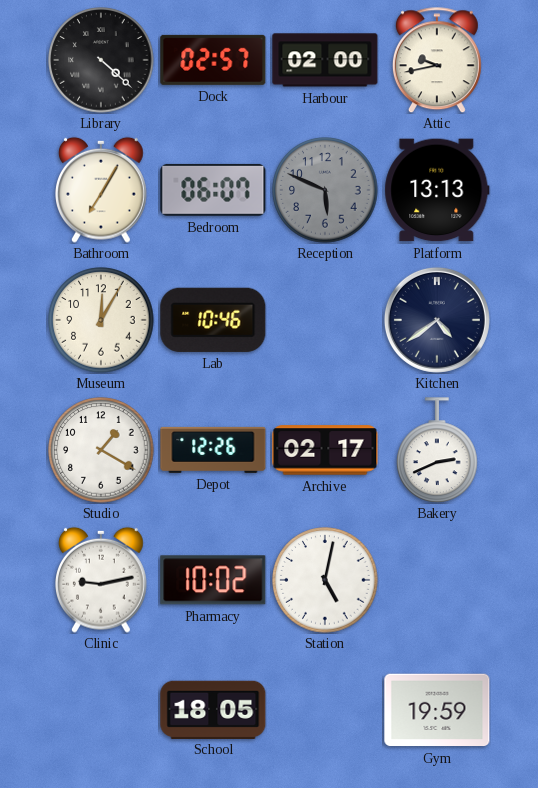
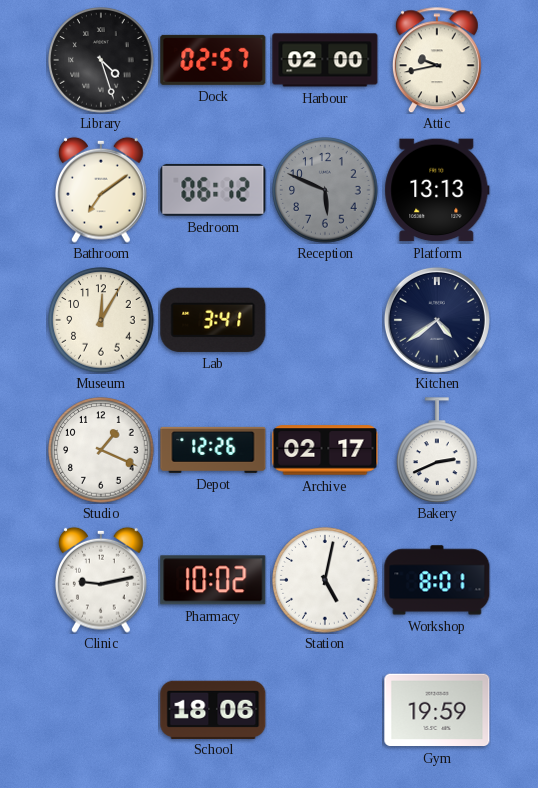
Library: 4:22 -> 4:27
Bathroom: 7:05 -> 7:09
Bedroom: 06:07 -> 06:12
Lab: 10:46 -> 3:41
Studio: 1:20 -> 1:19
Workshop: none -> 8:01
School: 18:05 -> 18:06
